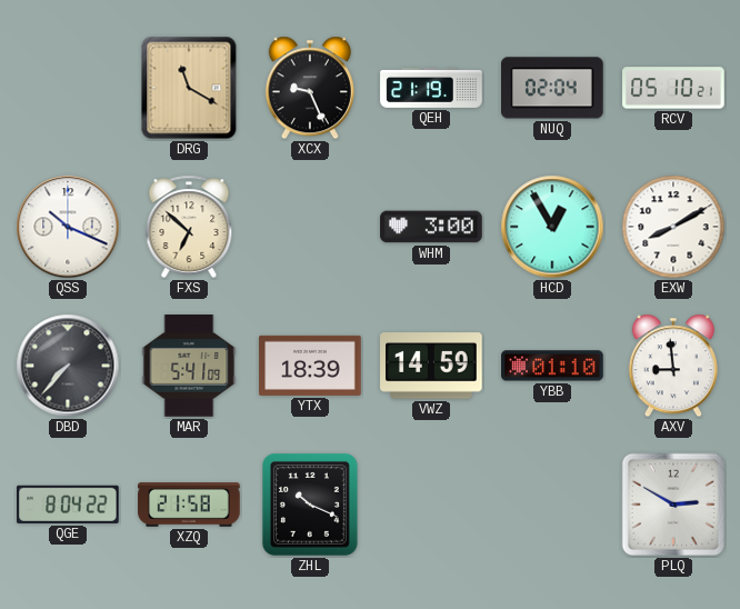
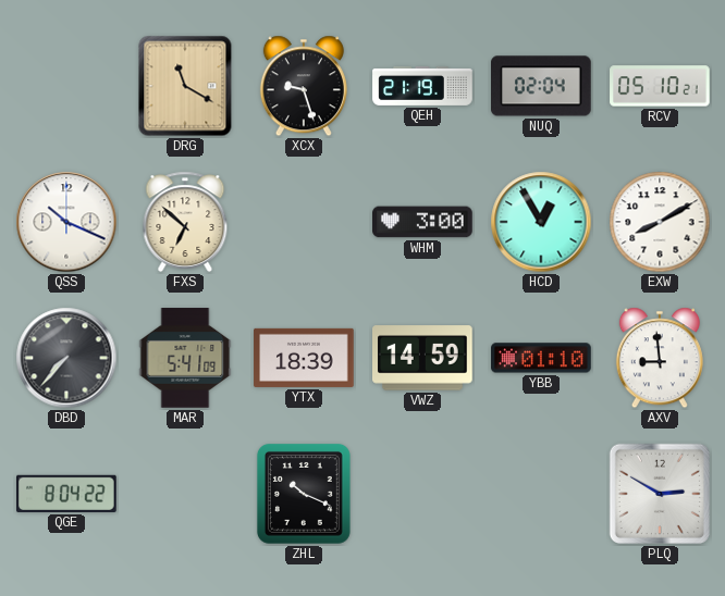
XCX: 9:26 -> 9:27
XZQ: 21:58 -> none
